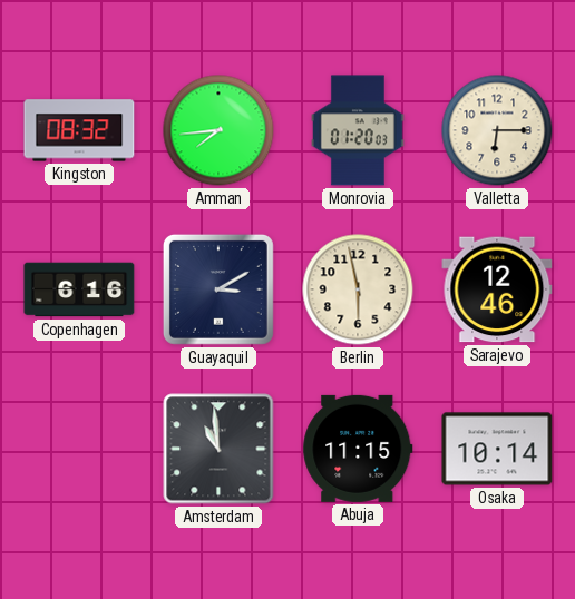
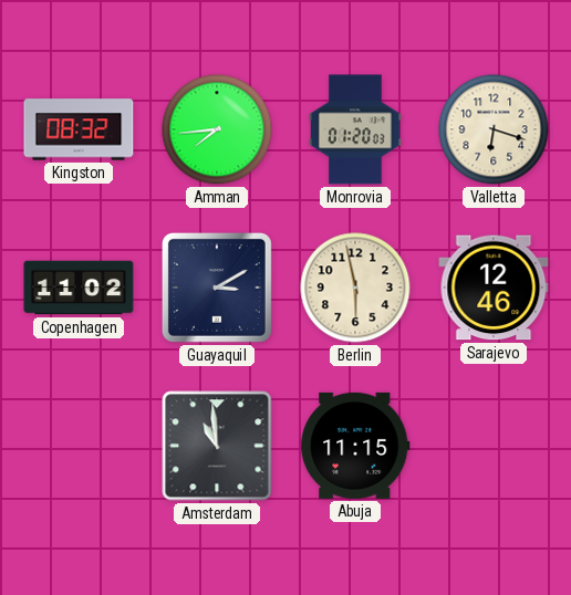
Valletta: 6:15 -> 6:18
Copenhagen: 6:16 -> 11:02
Osaka: 10:14 -> none
